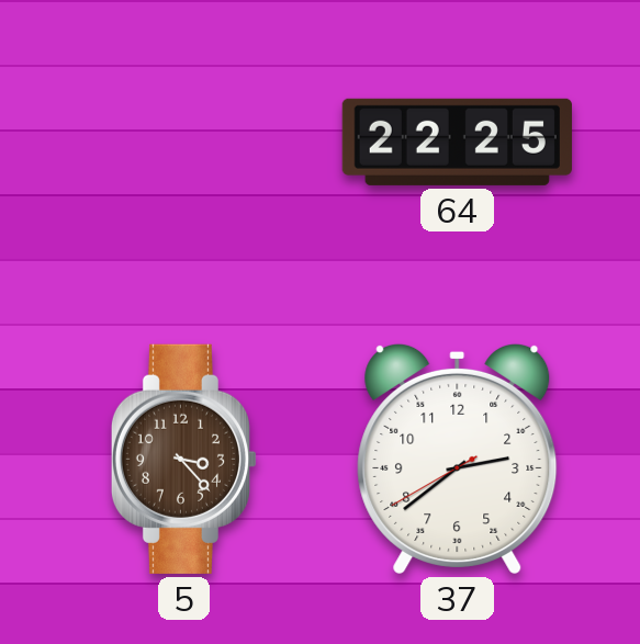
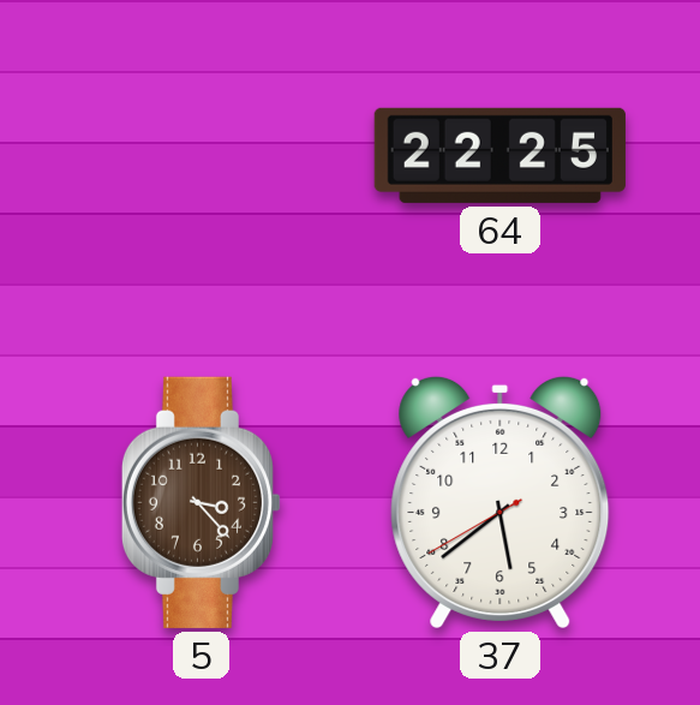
37: 2:38 -> 5:38
